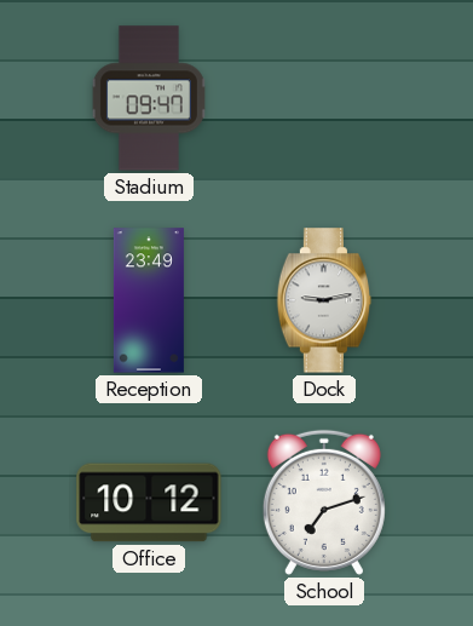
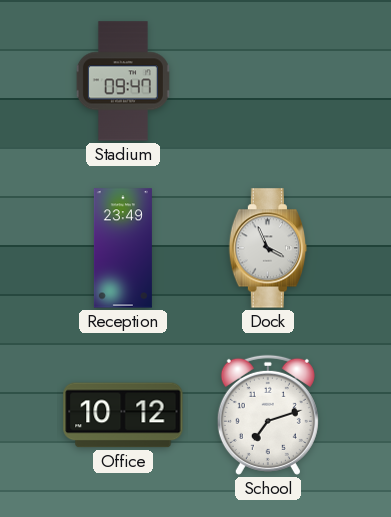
Dock: 9:13 -> 3:56
